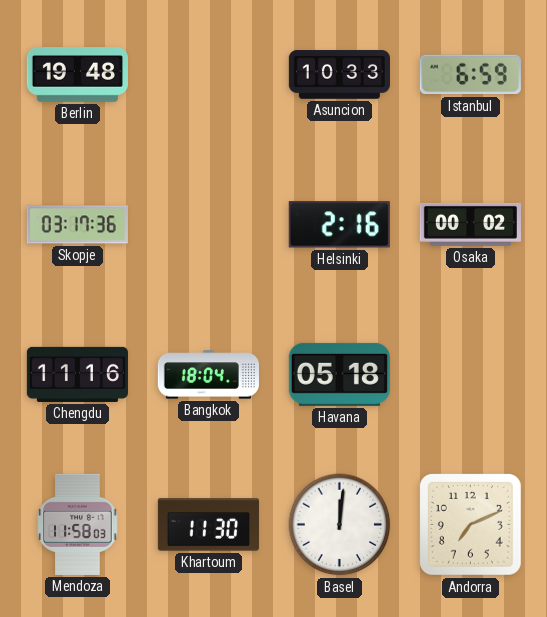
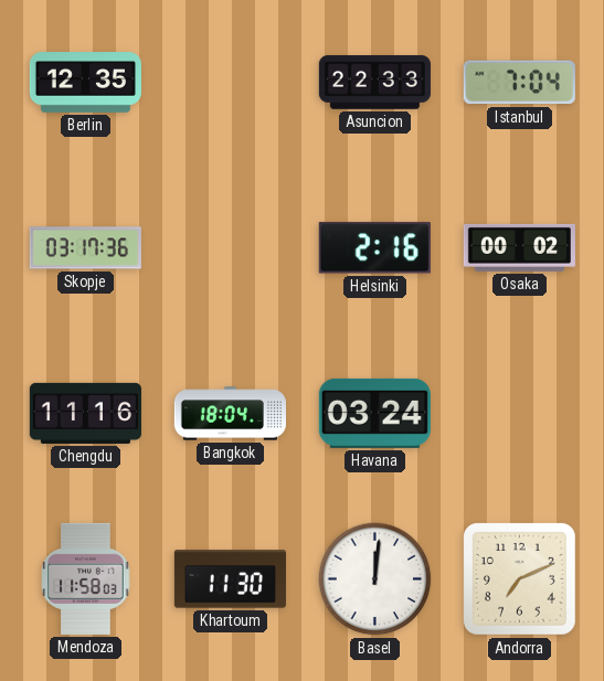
Berlin: 19:48 -> 12:35
Asuncion: 10:33 -> 22:33
Istanbul: 6:59 -> 7:04
Havana: 05:18 -> 03:24
